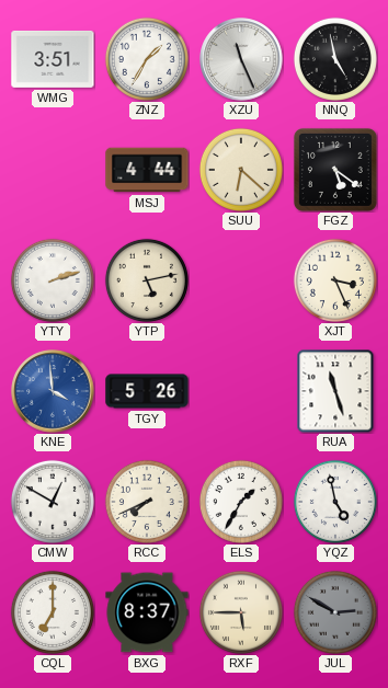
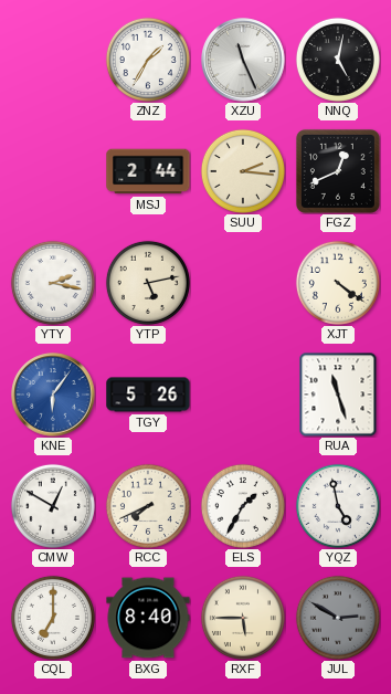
WMG: 3:51 -> none
NNQ: 4:58 -> 5:02
MSJ: 4:44 -> 2:44
SUU: 6:22 -> 2:16
FGZ: 5:21 -> 12:41
YTY: 2:12 -> 2:17
XJT: 3:26 -> 4:21
KNE: 3:59 -> 6:06
BXG: 8:37 -> 8:40
